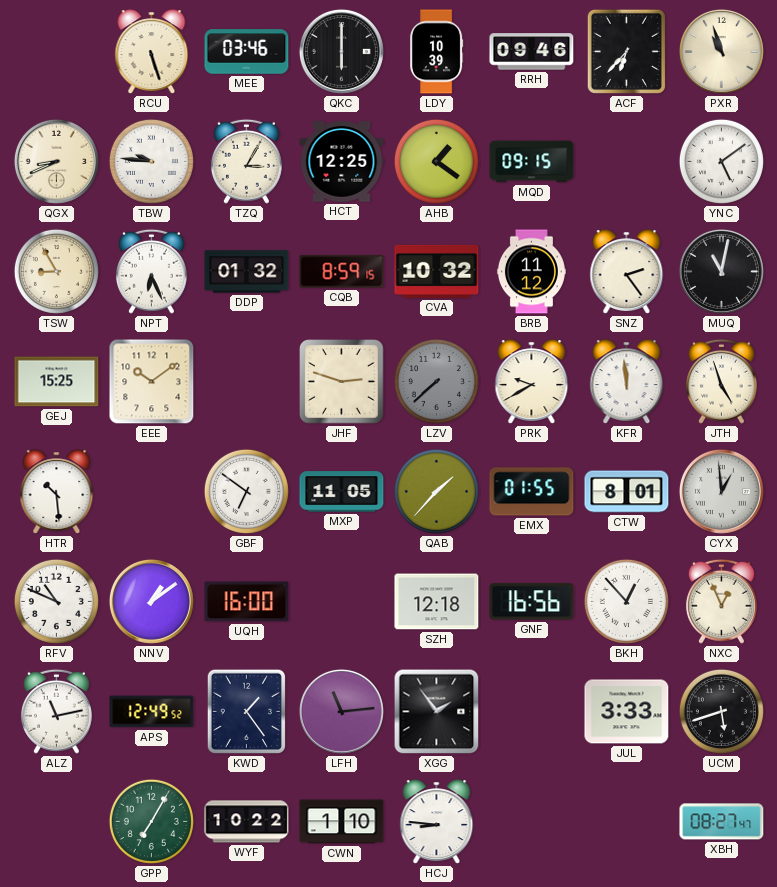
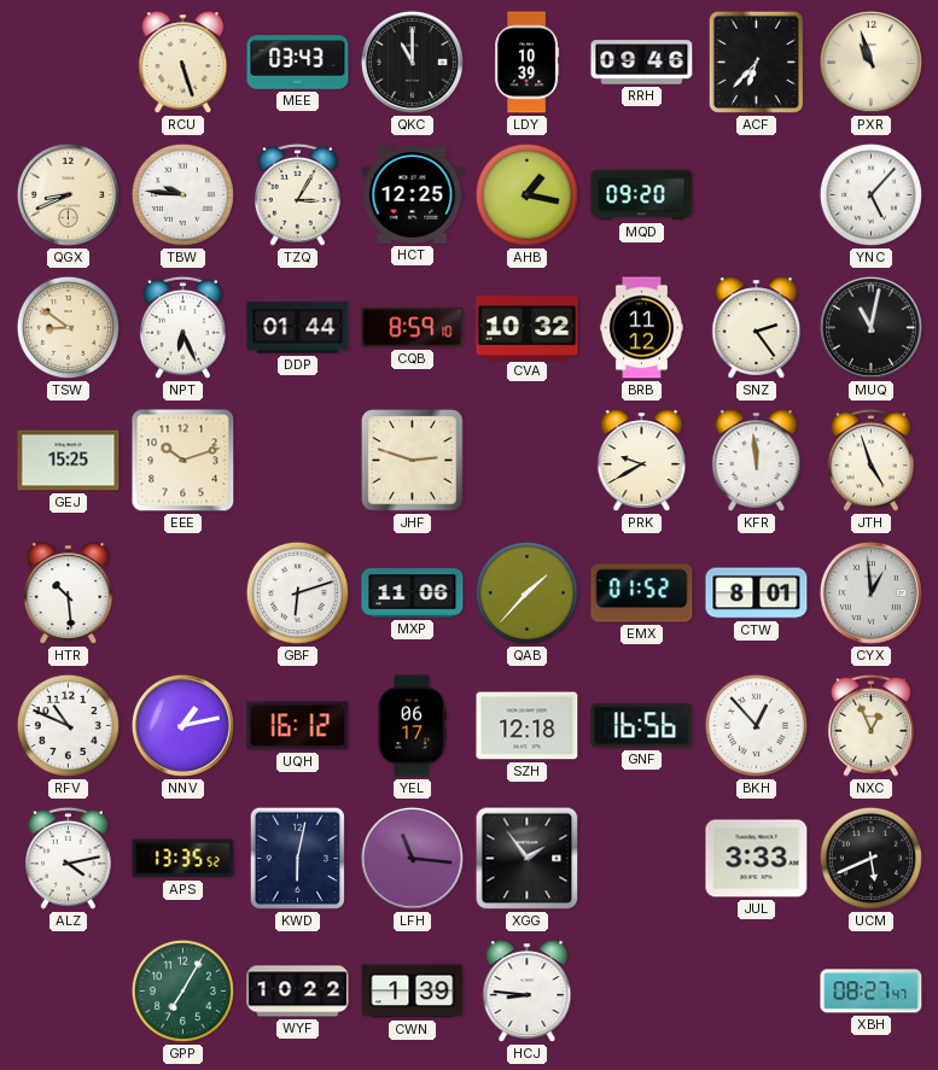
MEE: 03:46 -> 03:43
QKC: 6:00 -> 11:00
AHB: 1:21 -> 1:17
MQD: 09:15 -> 09:20
YNC: 5:09 -> 5:07
TSW: 8:55 -> 8:51
DDP: 01:32 -> 01:44
CQB: 8:59:15 -> 8:59:10
EEE: 10:09 -> 10:12
LZV: 7:38 -> none
GBF: 6:51 -> 6:12
MXP: 11:05 -> 11:06
EMX: 01:55 -> 01:52
NNV: 1:09 -> 1:13
UQH: 16:00 -> 16:12
YEL: none -> 06:17
ALZ: 11:13 -> 4:13
APS: 12:49 -> 13:35
KWD: 1:24 -> 6:02
LFH: 11:14 -> 11:16
UCM: 5:42 -> 5:41
CWN: 1:10 -> 1:39
